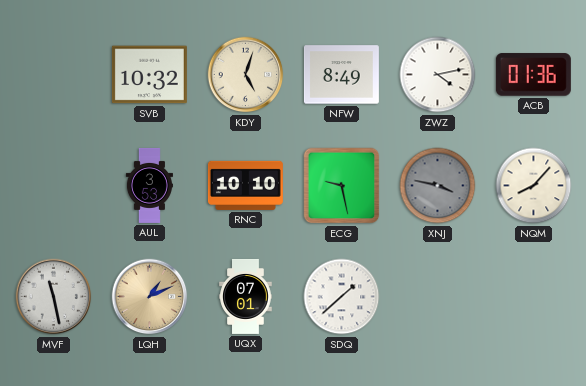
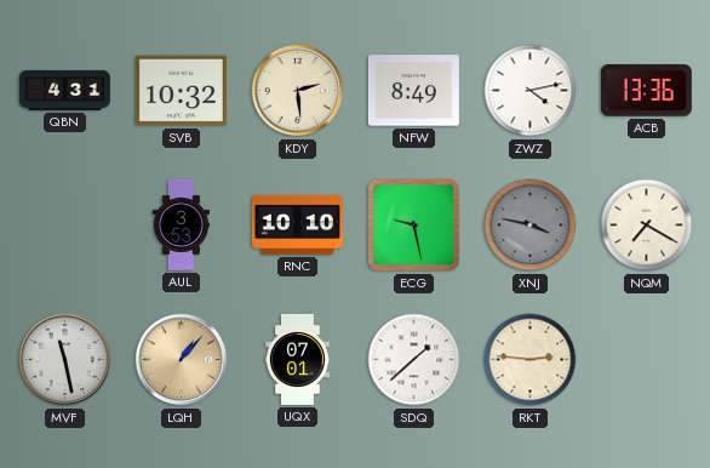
QBN: none -> 4:31
KDY: 5:03 -> 2:29
ACB: 01:36 -> 13:36
NQM: 8:07 -> 7:20
LQH: 1:11 -> 1:07
RKT: none -> 2:46
